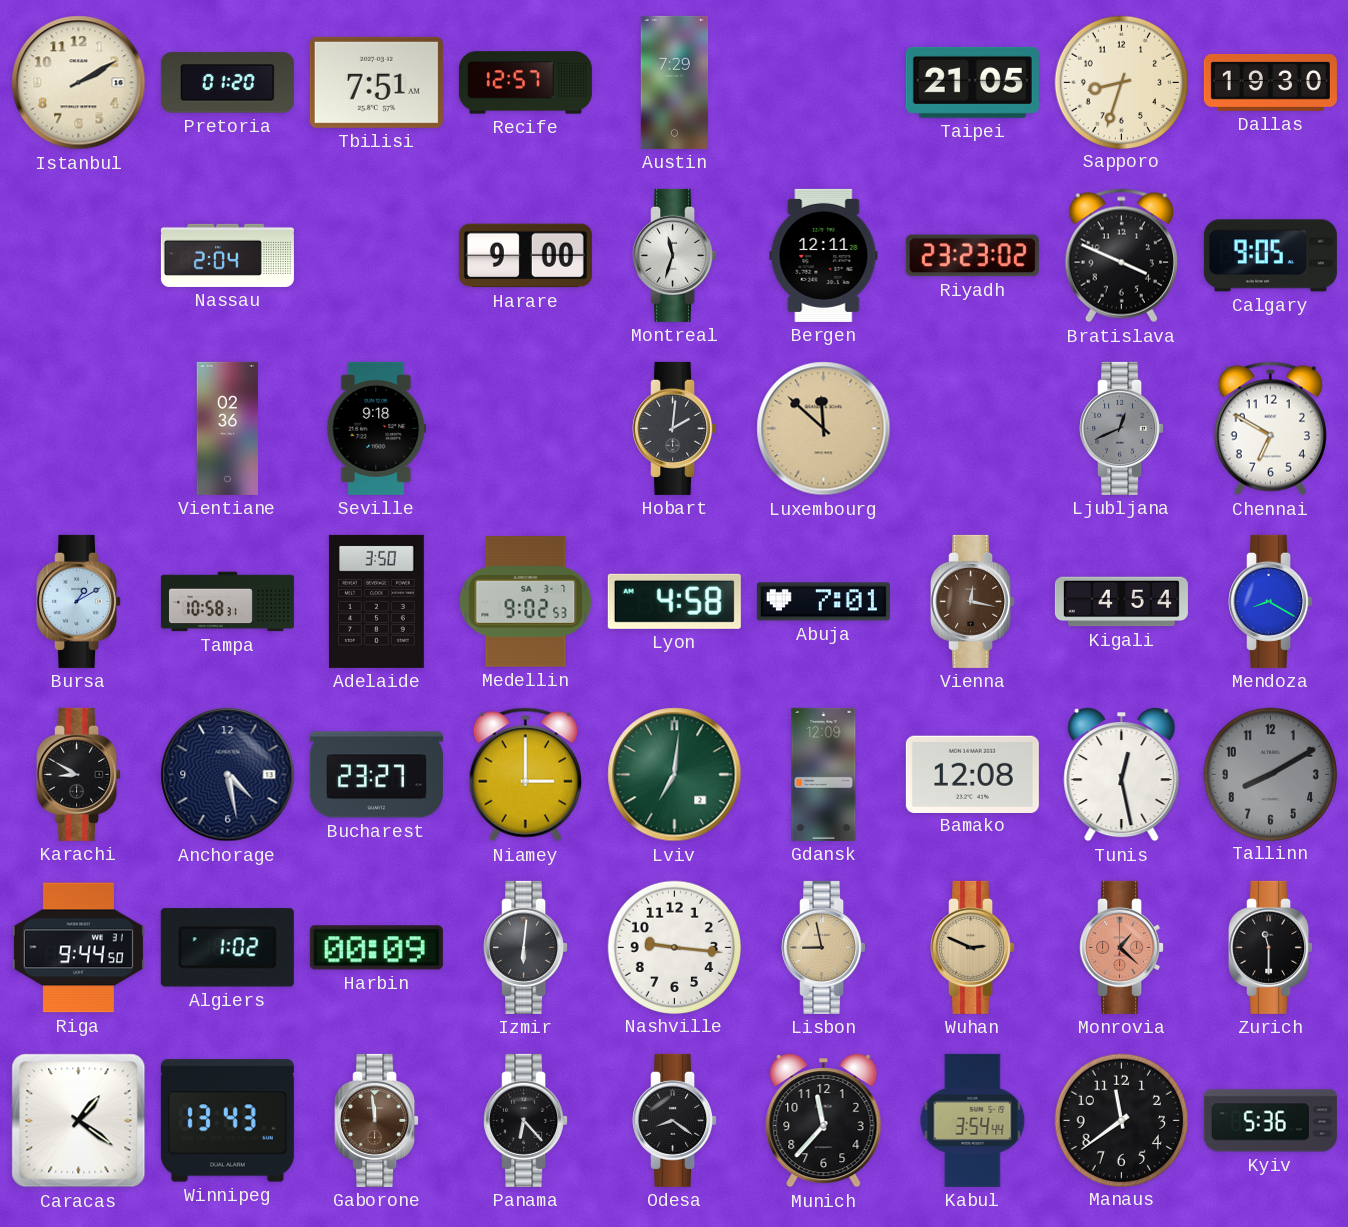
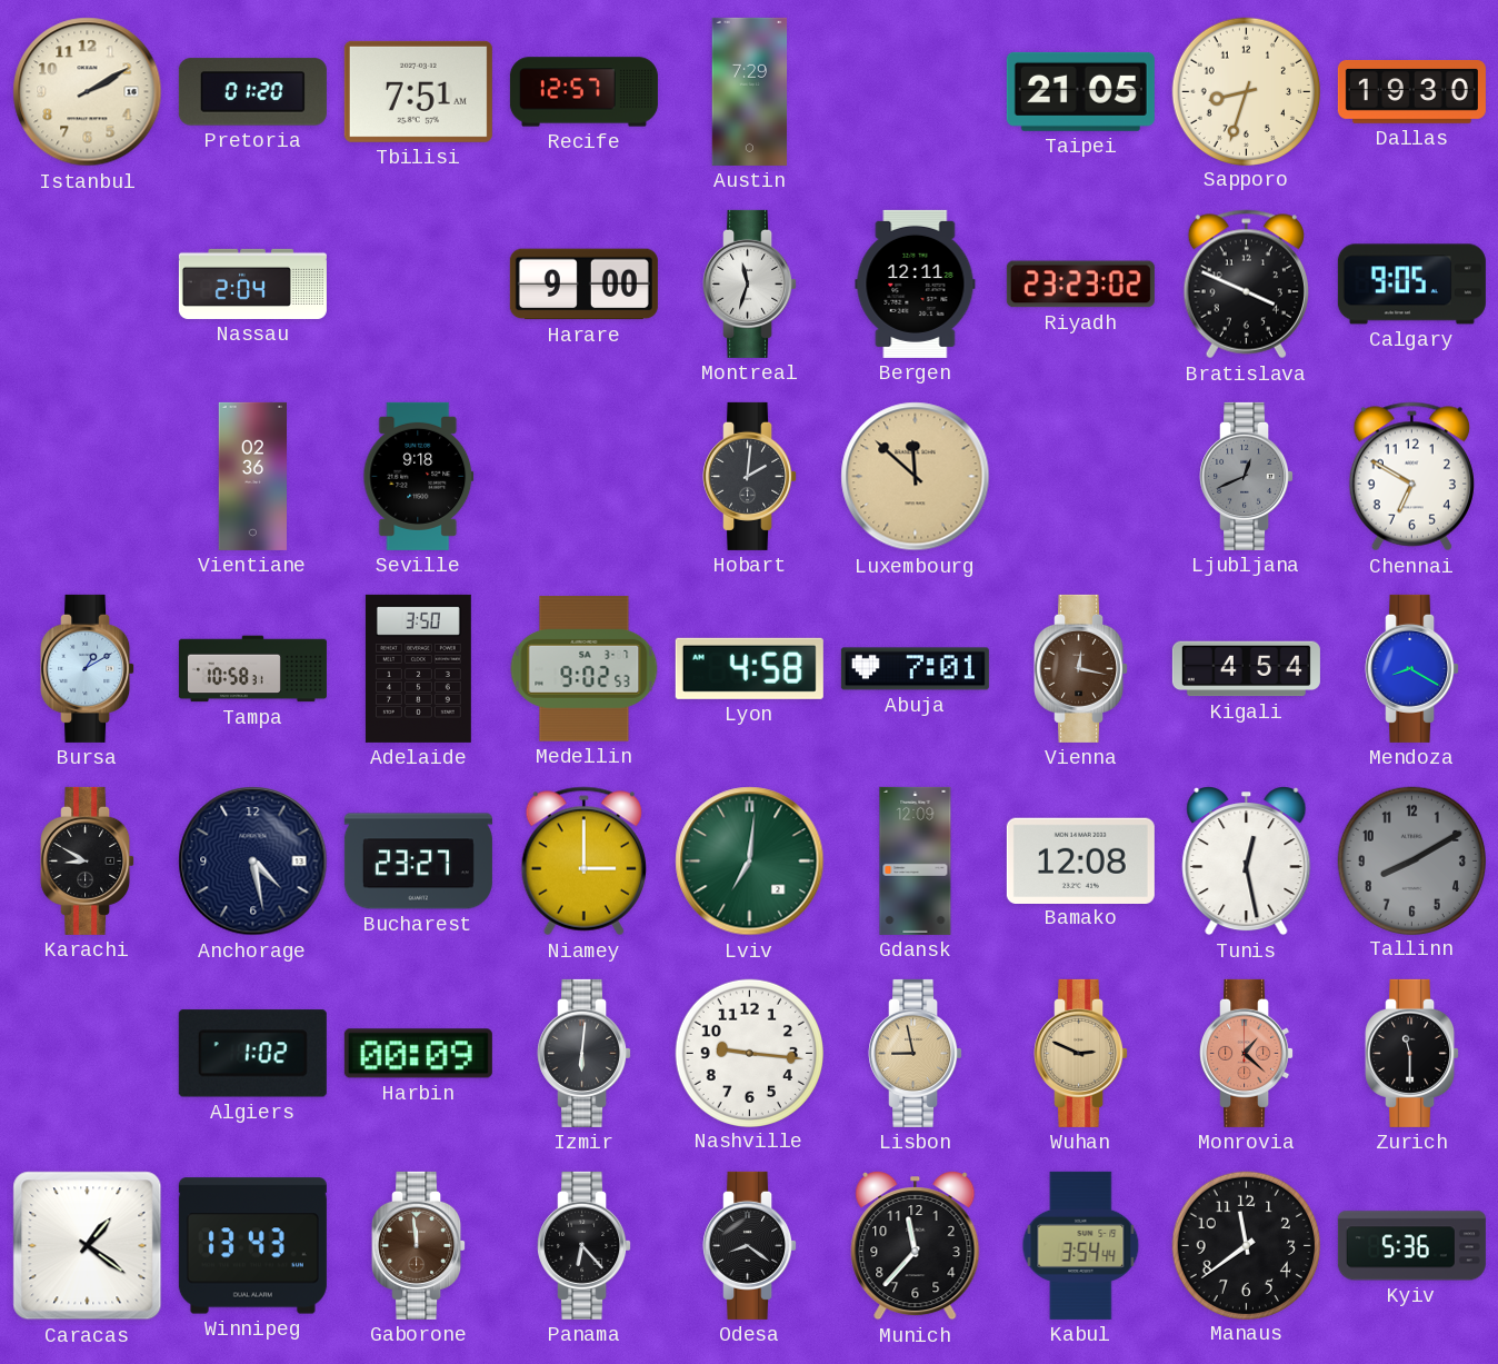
Riga: 9:44 -> none
